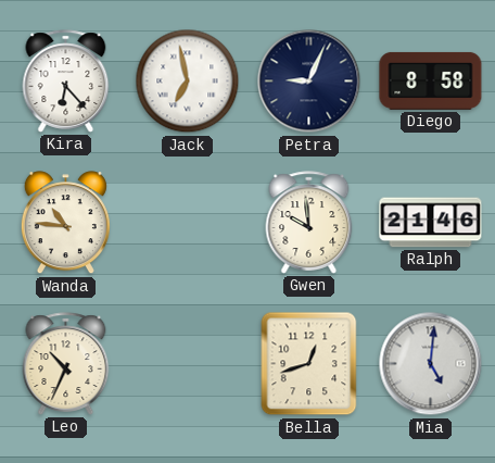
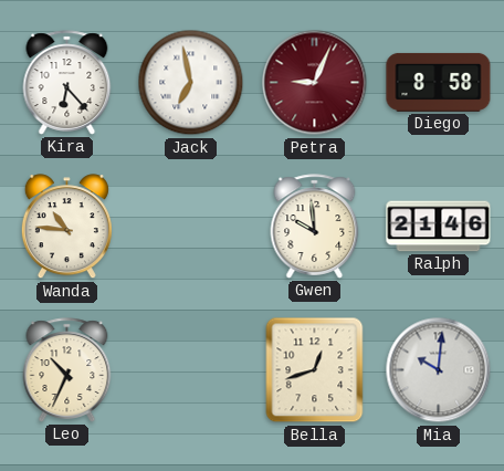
Petra dial: navy -> burgundy
Mia: 5:01 -> 10:01
